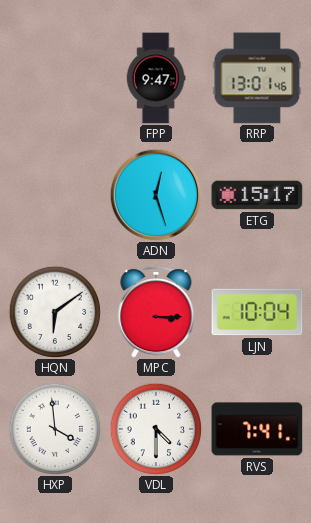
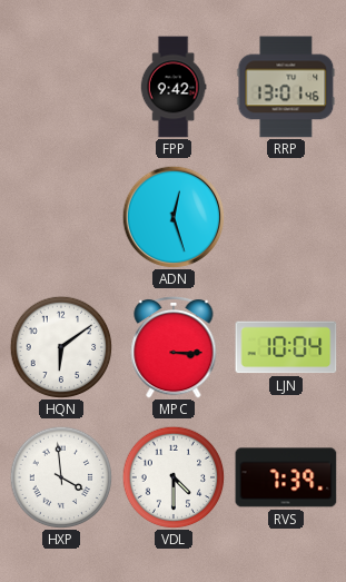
FPP: 9:47 -> 9:42
ETG: 15:17 -> none
RVS: 7:41 -> 7:39
